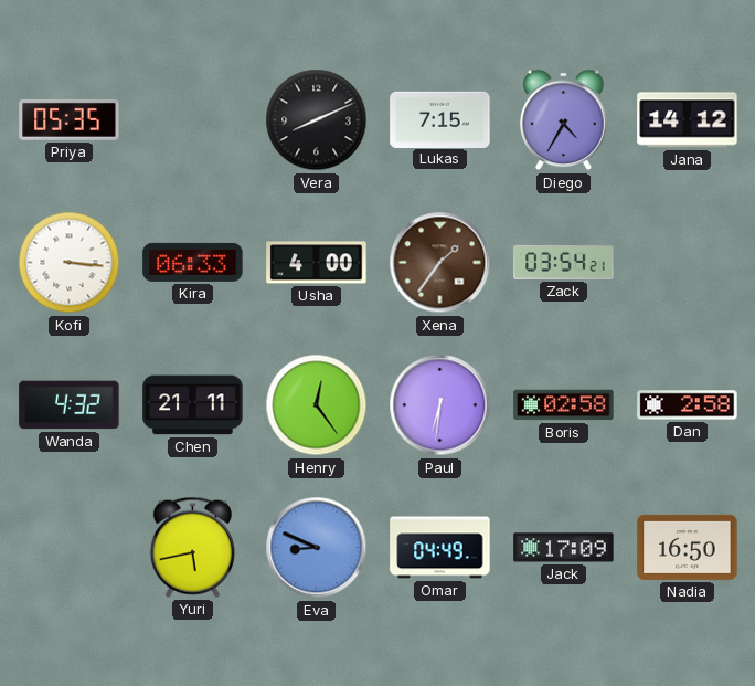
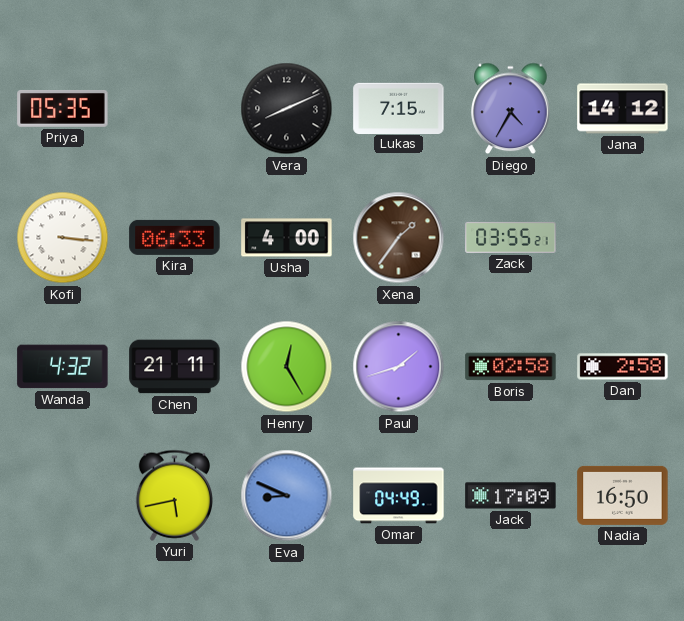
Zack: 03:54 -> 03:55
Henry: 12:24 -> 12:25
Paul: 6:31 -> 1:42
